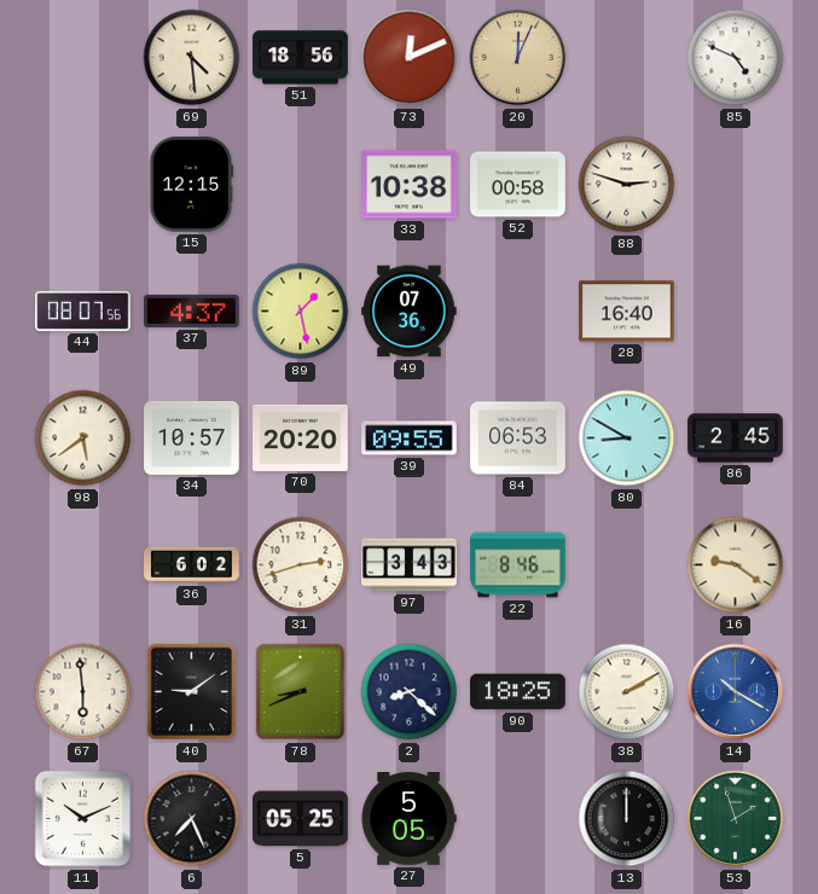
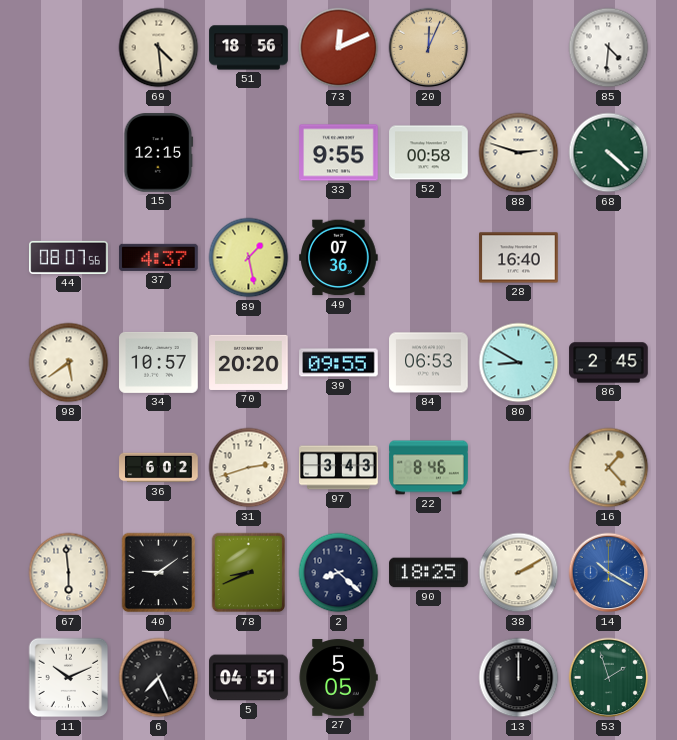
85: 4:49 -> 4:31
33: 10:38 -> 9:55
68: none -> 4:22
16: 9:21 -> 1:23
5: 05:25 -> 04:51
